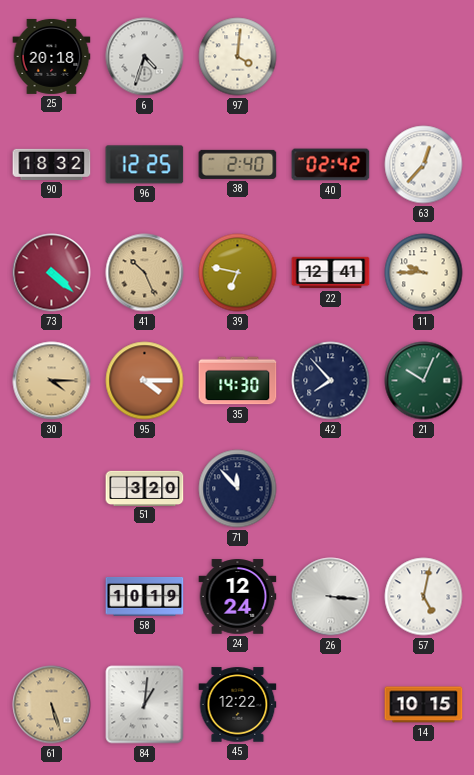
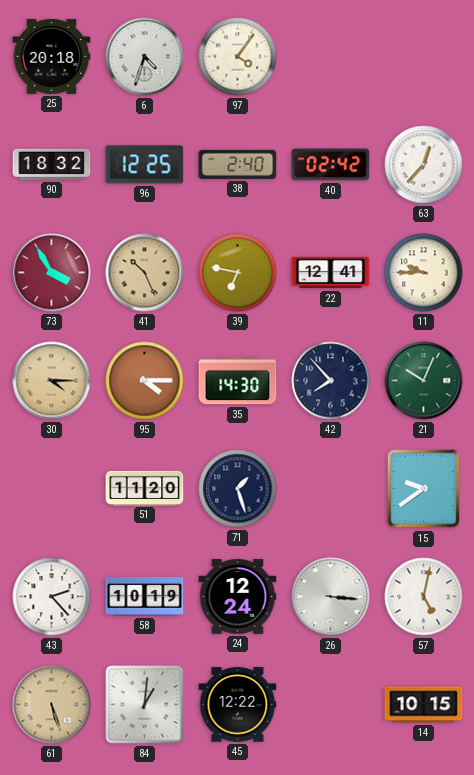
97: 4:01 -> 4:06
73: 4:22 -> 3:55
51: 3:20 -> 11:20
71: 11:53 -> 1:27
15: none -> 9:39
43: none -> 2:23
